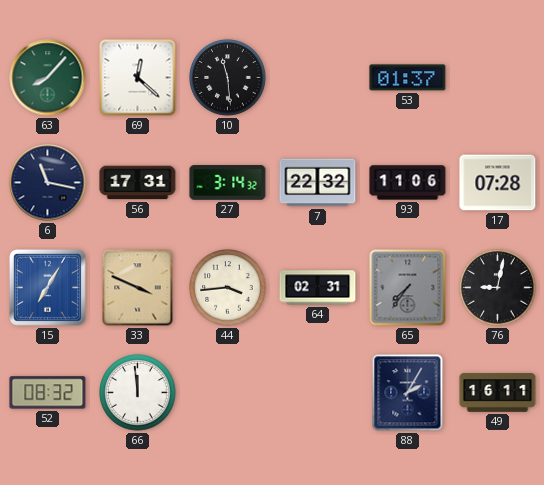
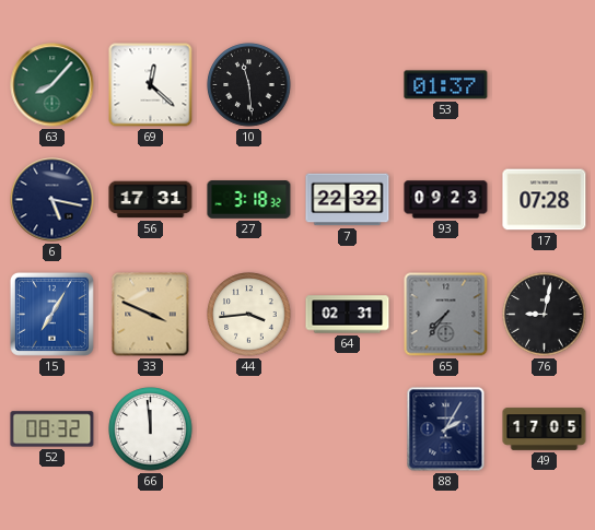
6: 11:17 -> 5:17
27: 3:14 -> 3:18
93: 11:06 -> 09:23
49: 16:11 -> 17:05
